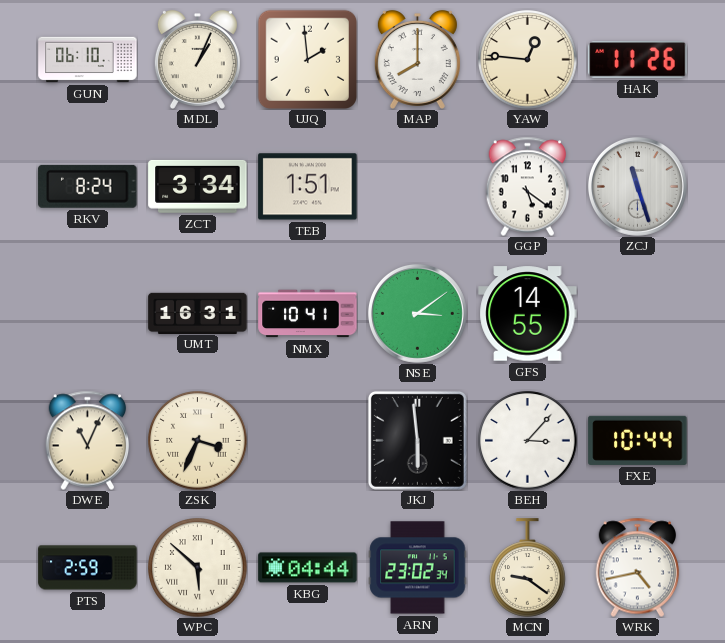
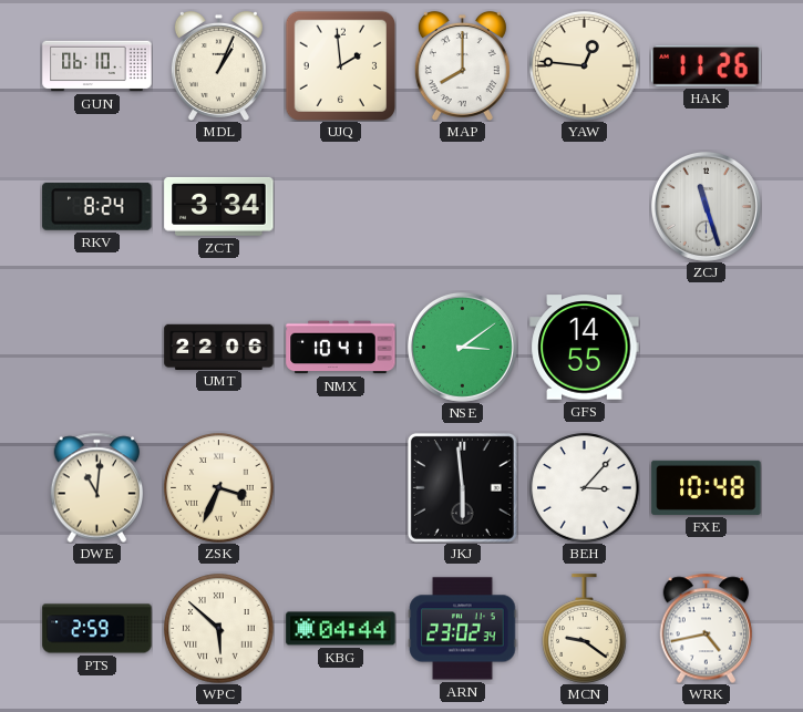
TEB: 1:51 -> none
GGP: 5:21 -> none
UMT: 16:31 -> 22:06
DWE: 11:04 -> 11:01
FXE: 10:44 -> 10:48
